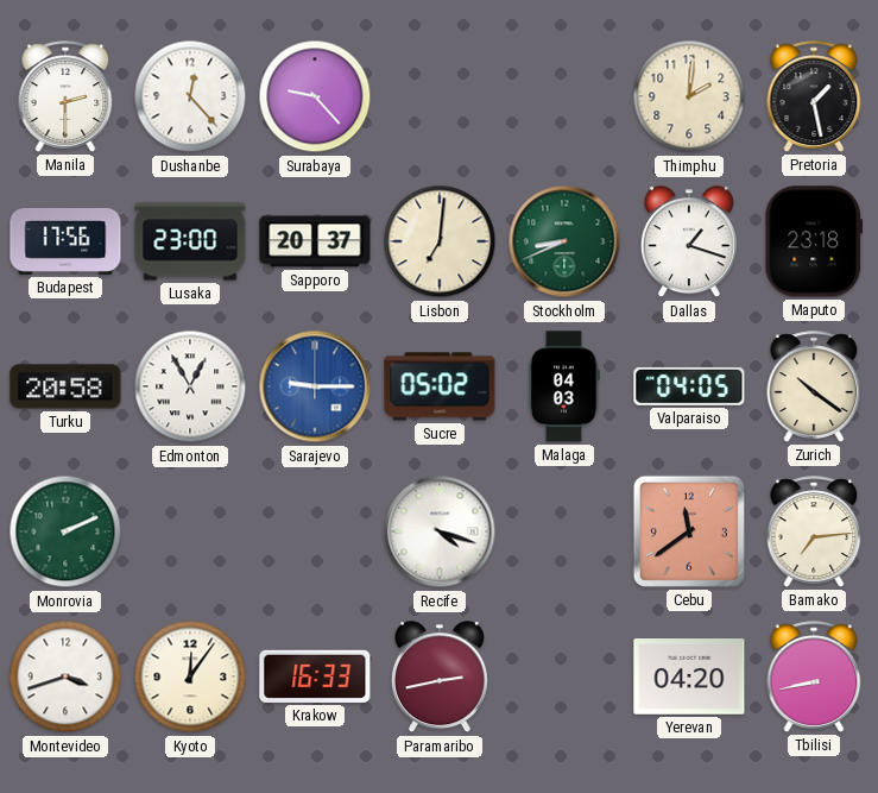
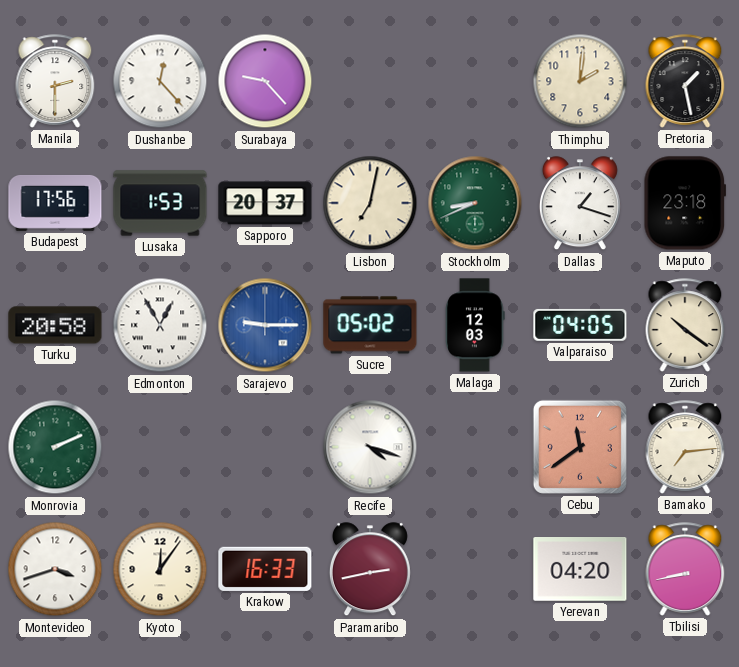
Lusaka: 23:00 -> 1:53
Lisbon: 7:01 -> 7:02
Malaga: 04:03 -> 12:03
